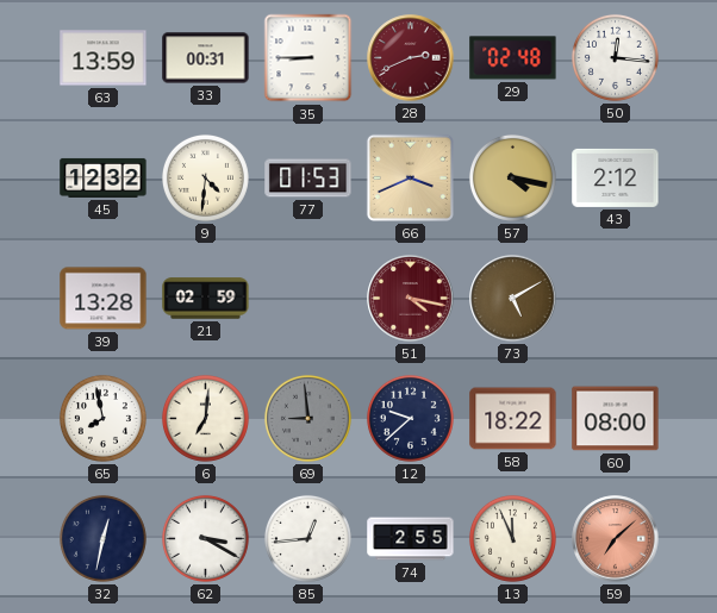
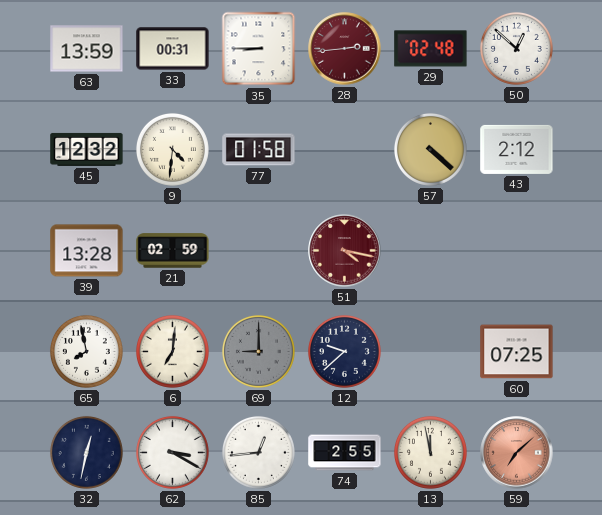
28: 2:41 -> 2:44
50: 12:16 -> 12:52
77: 01:53 -> 01:58
66: 3:41 -> none
57: 4:17 -> 4:22
73: 5:10 -> none
69: 8:59 -> 9:00
58: 18:22 -> none
60: 08:00 -> 07:25
13: 11:56 -> 11:58
